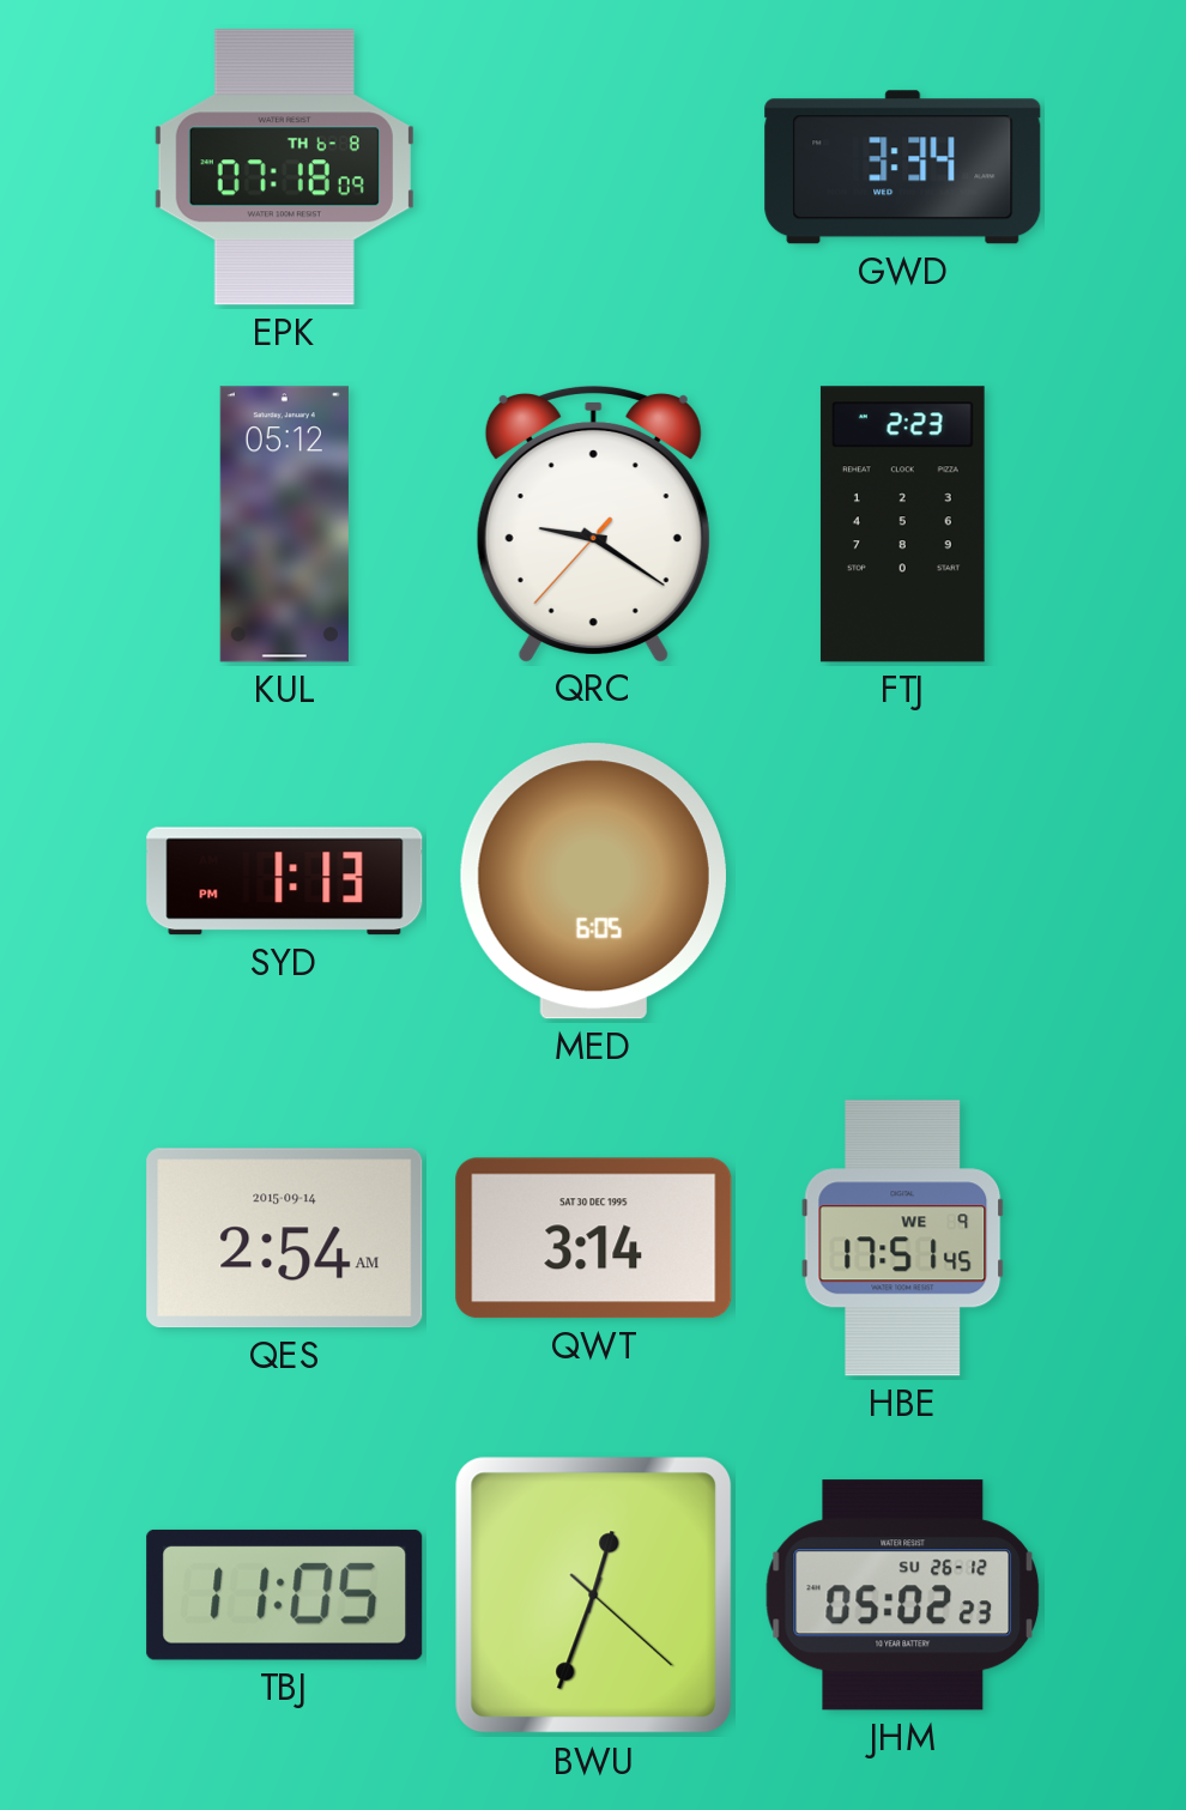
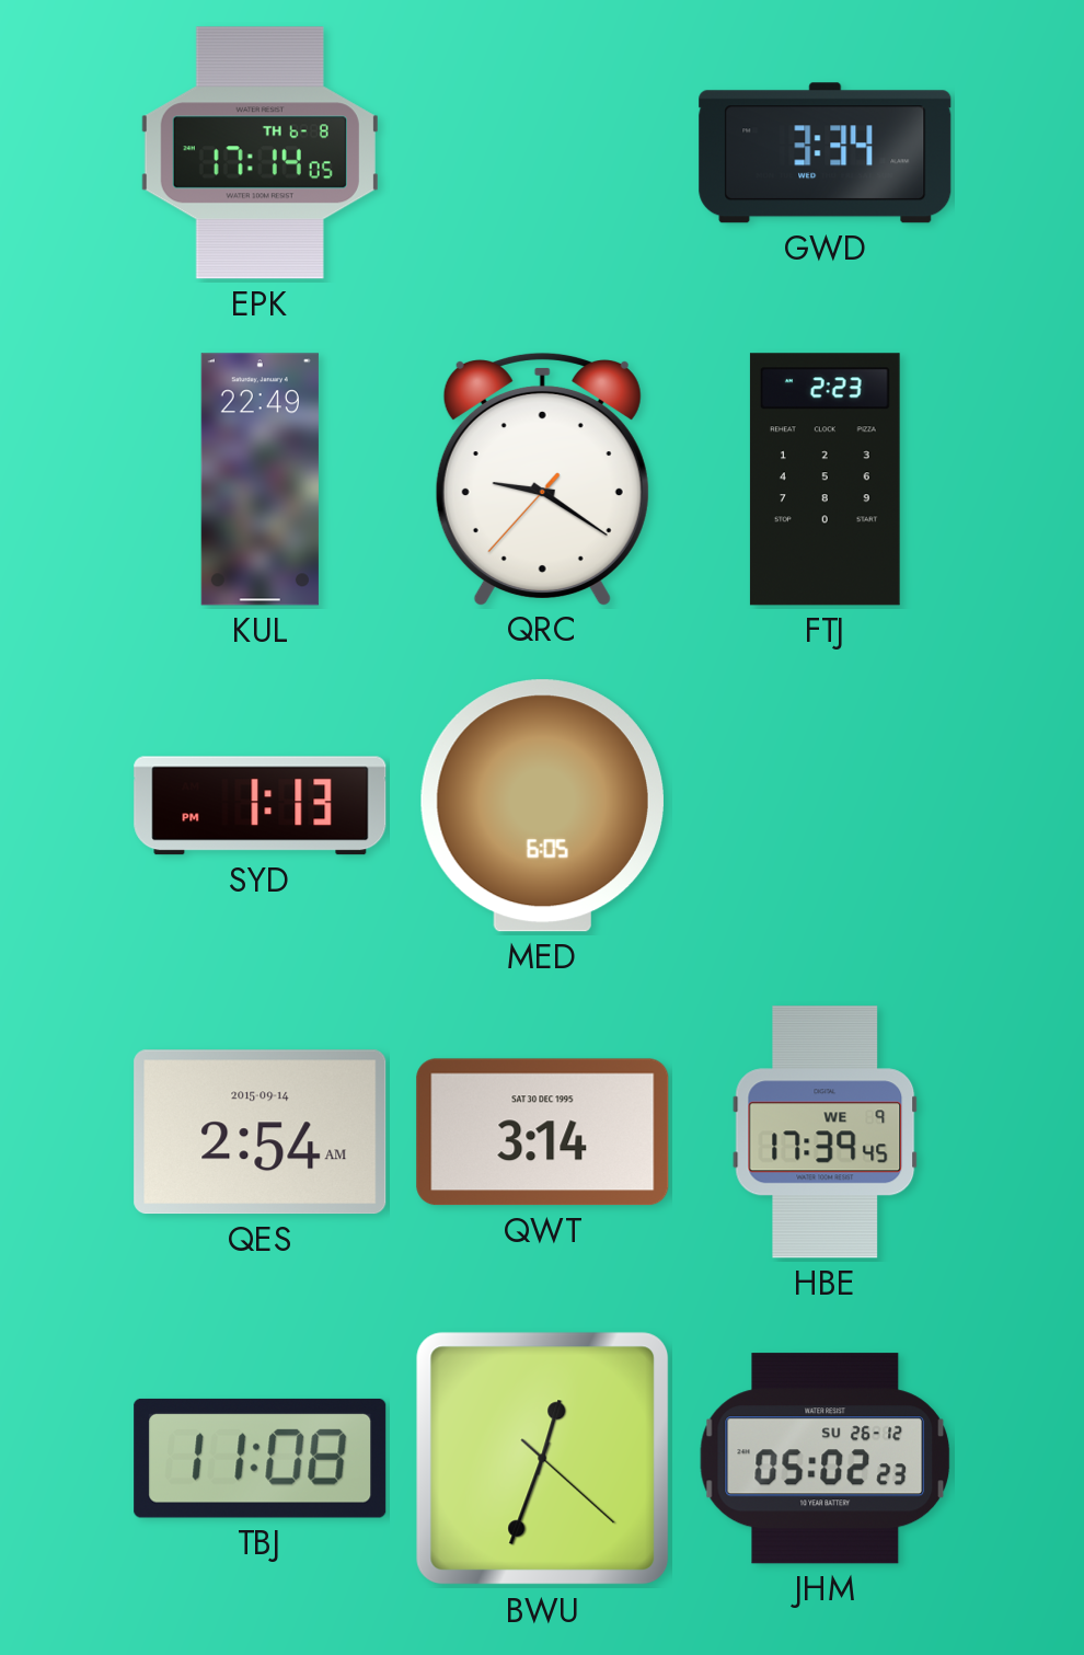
EPK: 07:18 -> 17:14
KUL: 05:12 -> 22:49
HBE: 17:51 -> 17:39
TBJ: 11:05 -> 11:08
